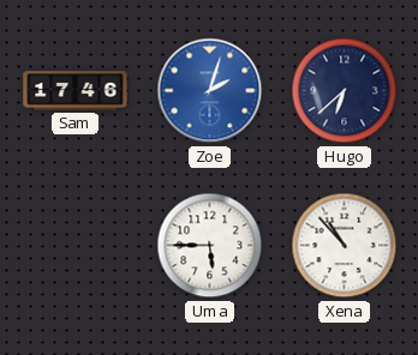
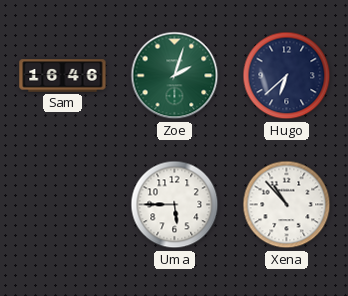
Sam: 17:46 -> 16:46
Zoe dial: blue -> green
